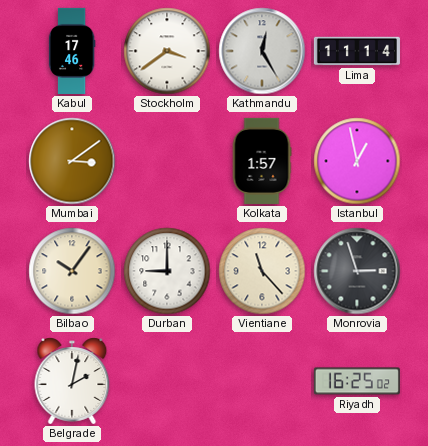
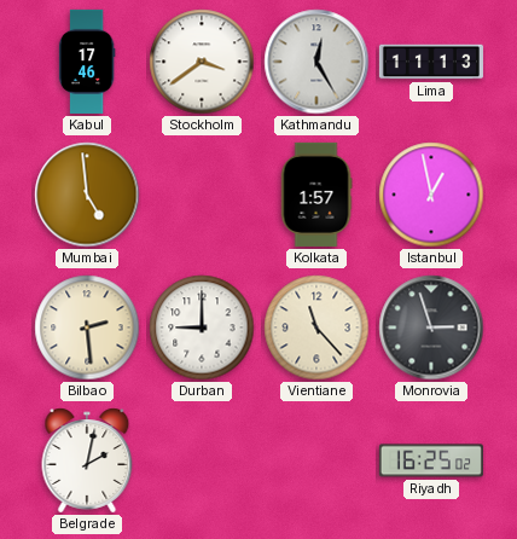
Lima: 11:14 -> 11:13
Mumbai: 3:09 -> 4:59
Bilbao: 10:06 -> 2:29
